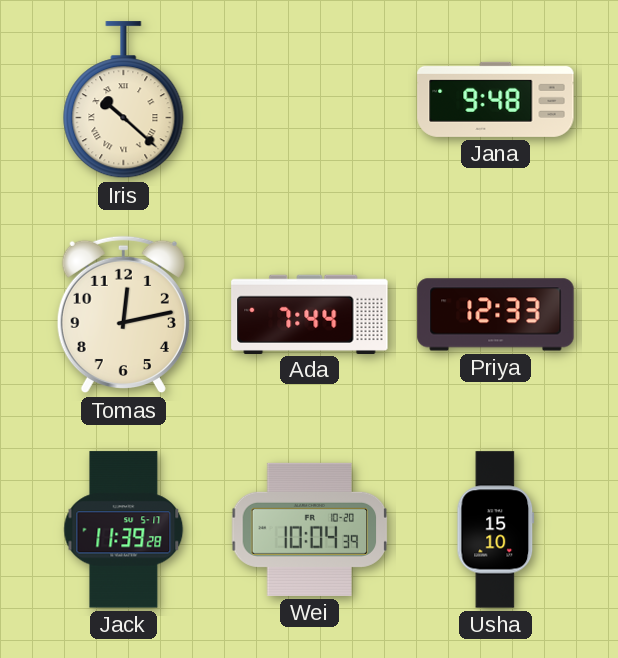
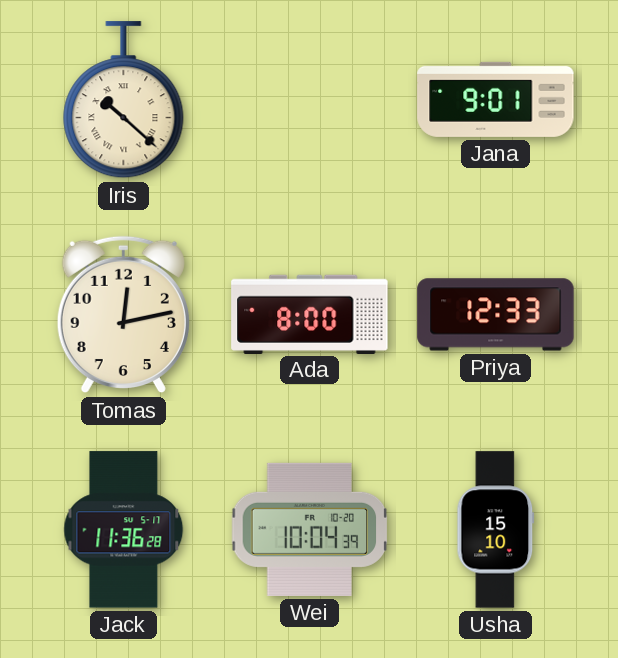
Jana: 9:48 -> 9:01
Ada: 7:44 -> 8:00
Jack: 11:39 -> 11:36
